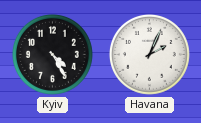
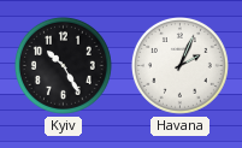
Kyiv: 4:25 -> 10:25
